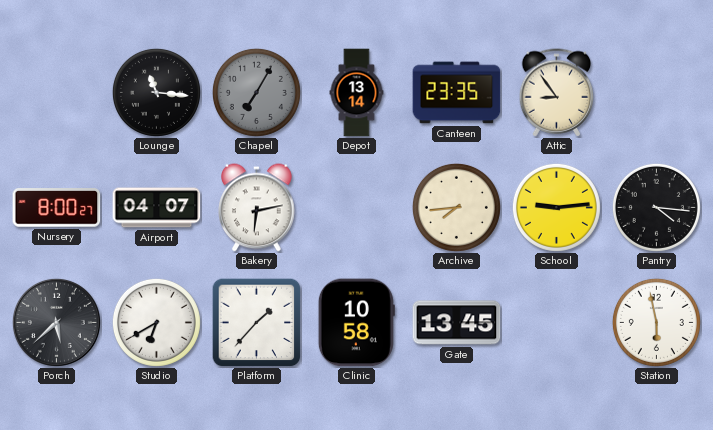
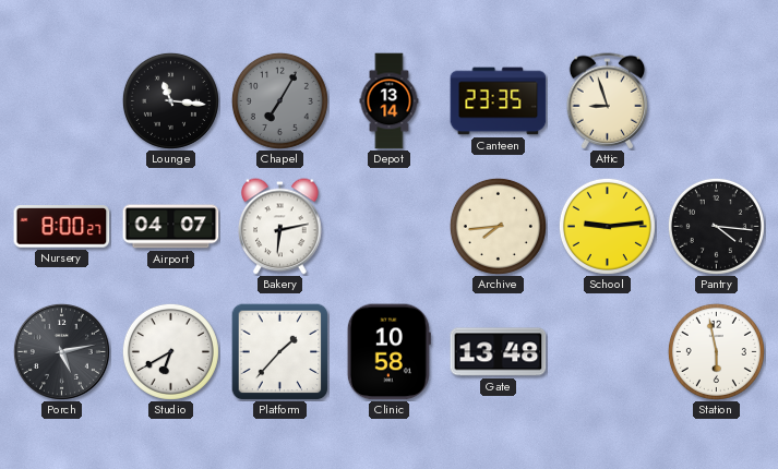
Attic: 8:54 -> 8:57
Porch: 5:38 -> 5:13
Gate: 13:45 -> 13:48
